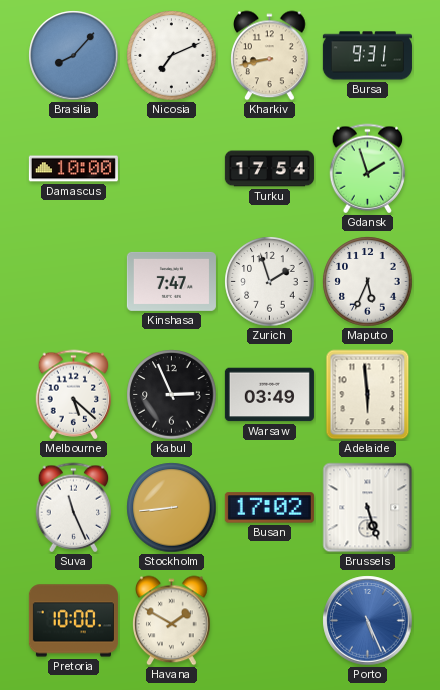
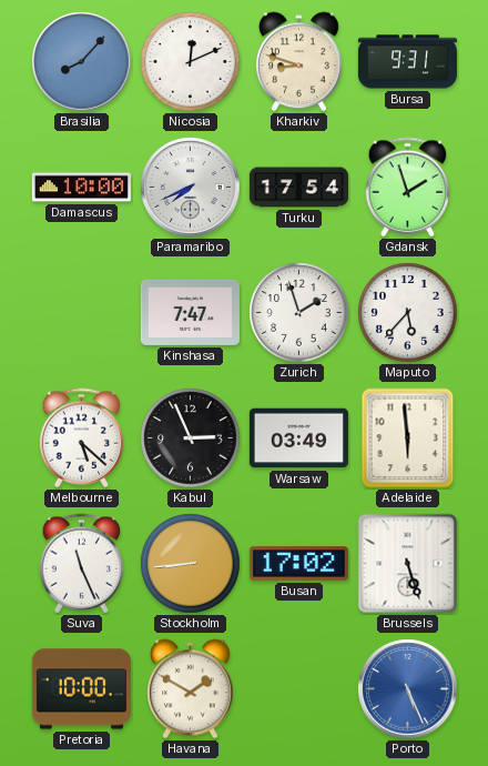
Nicosia: 7:11 -> 12:11
Kharkiv: 8:43 -> 8:48
Paramaribo: none -> 7:41
Maputo: 5:34 -> 5:37
